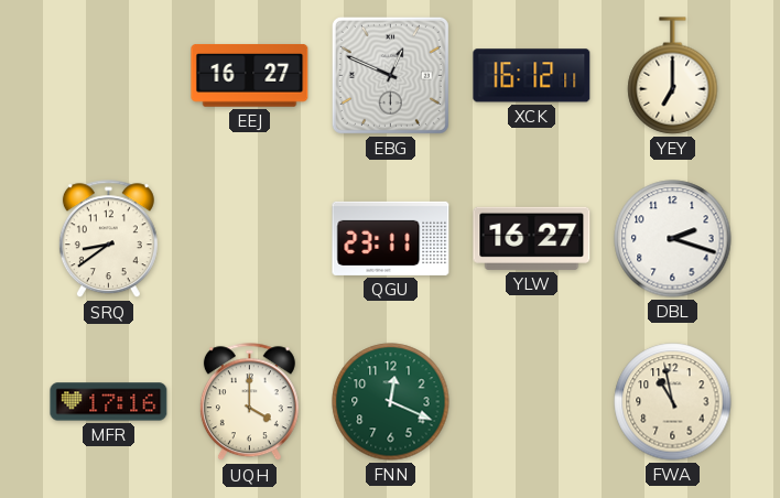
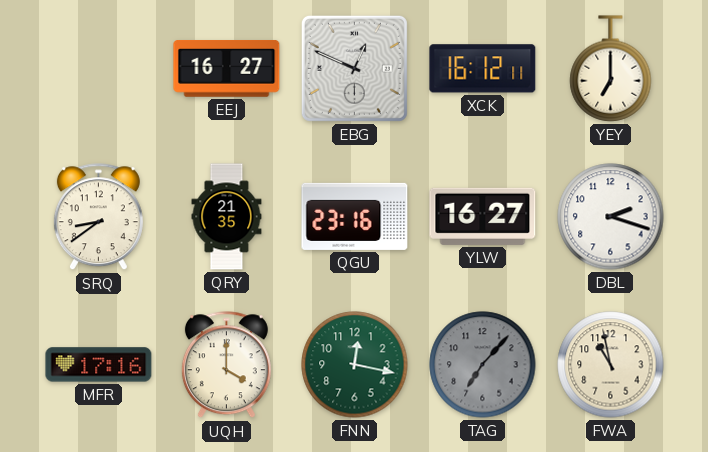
QRY: none -> 21:35
QGU: 23:11 -> 23:16
FNN: 12:19 -> 12:17
TAG: none -> 7:07
